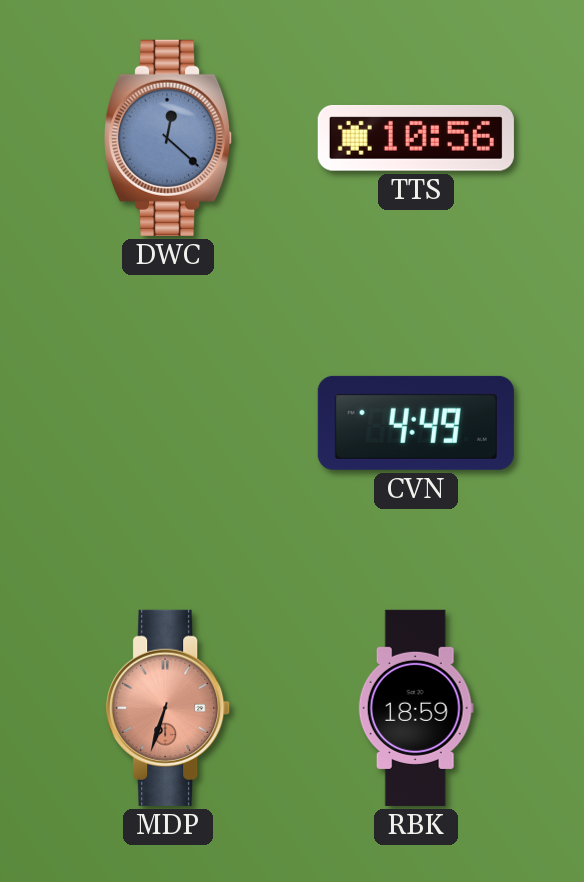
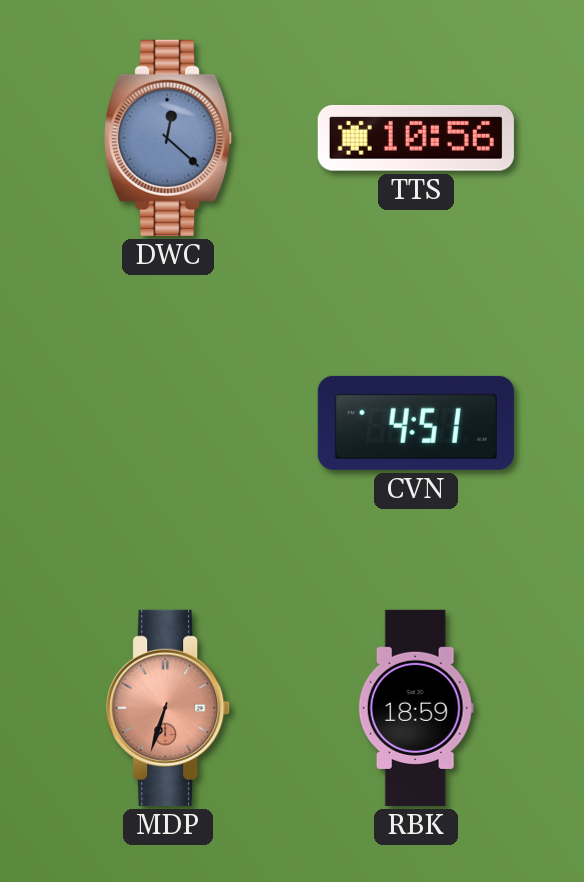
CVN: 4:49 -> 4:51
